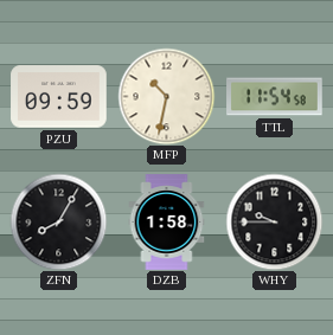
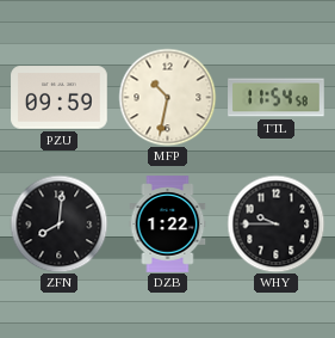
ZFN: 8:05 -> 8:01
DZB: 1:58 -> 1:22
